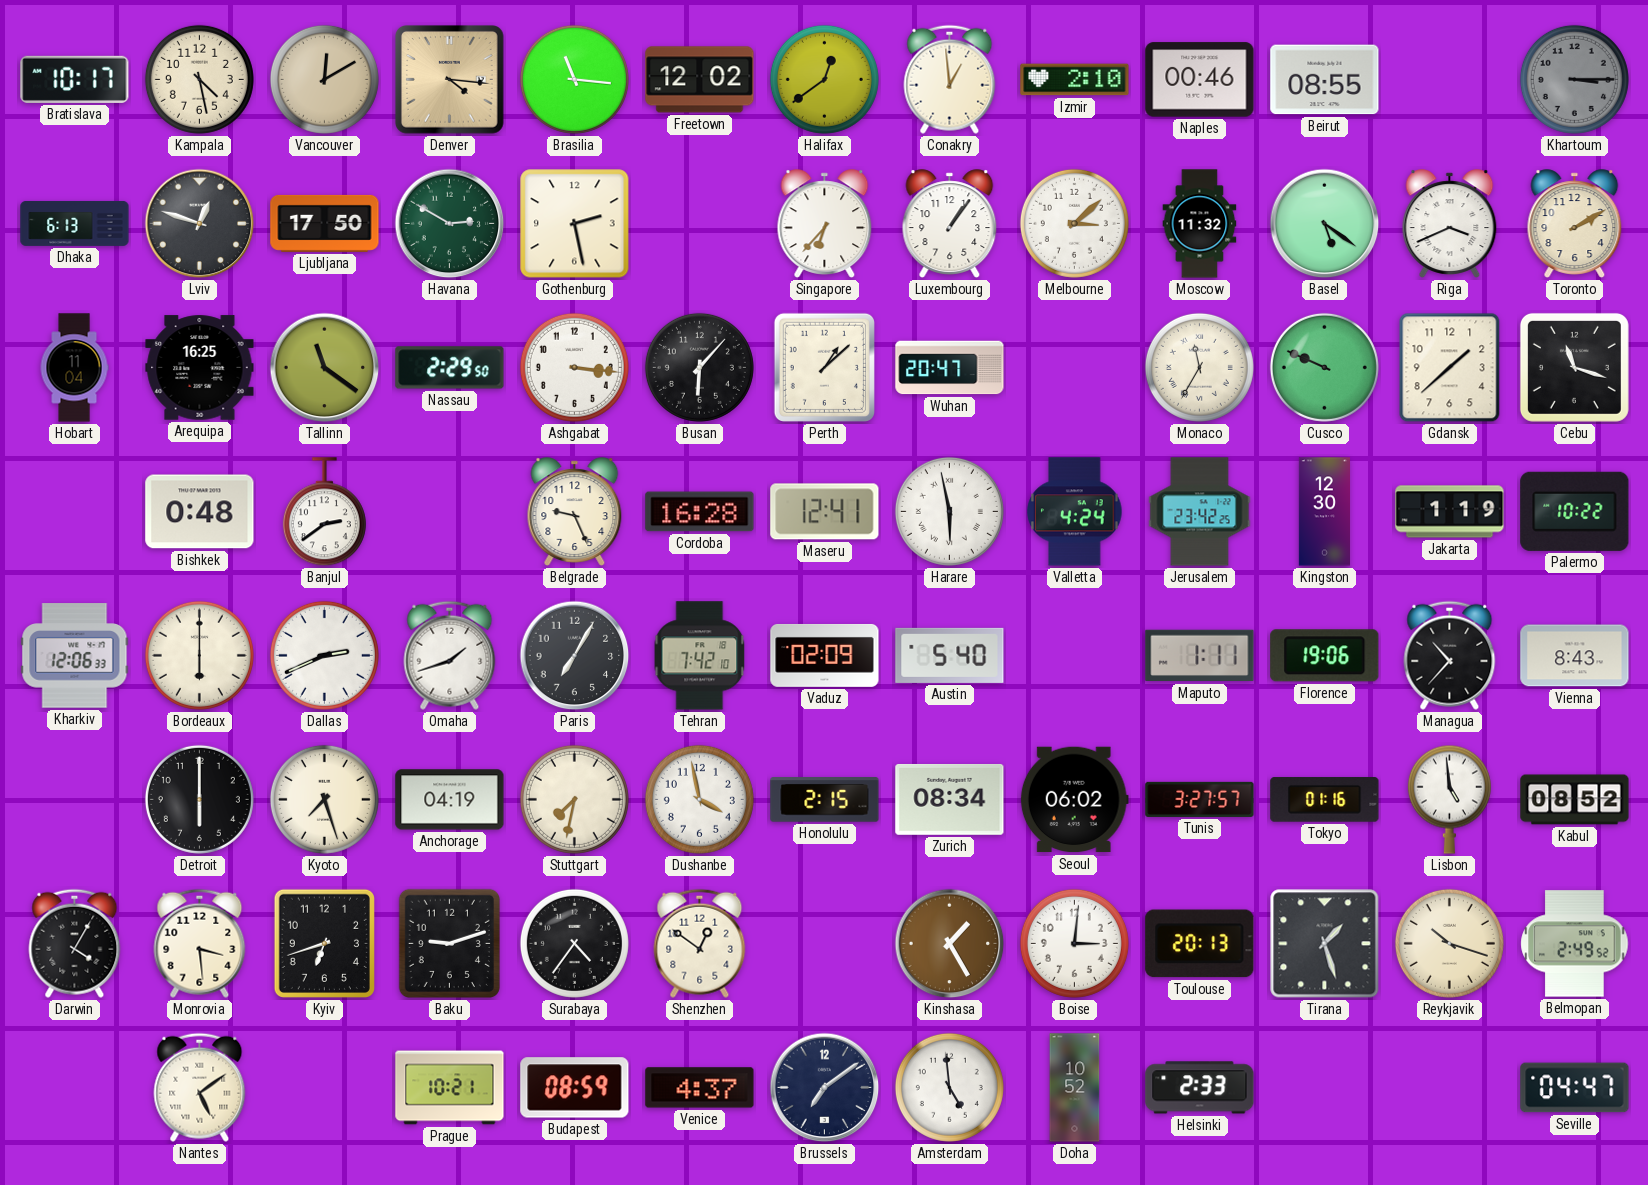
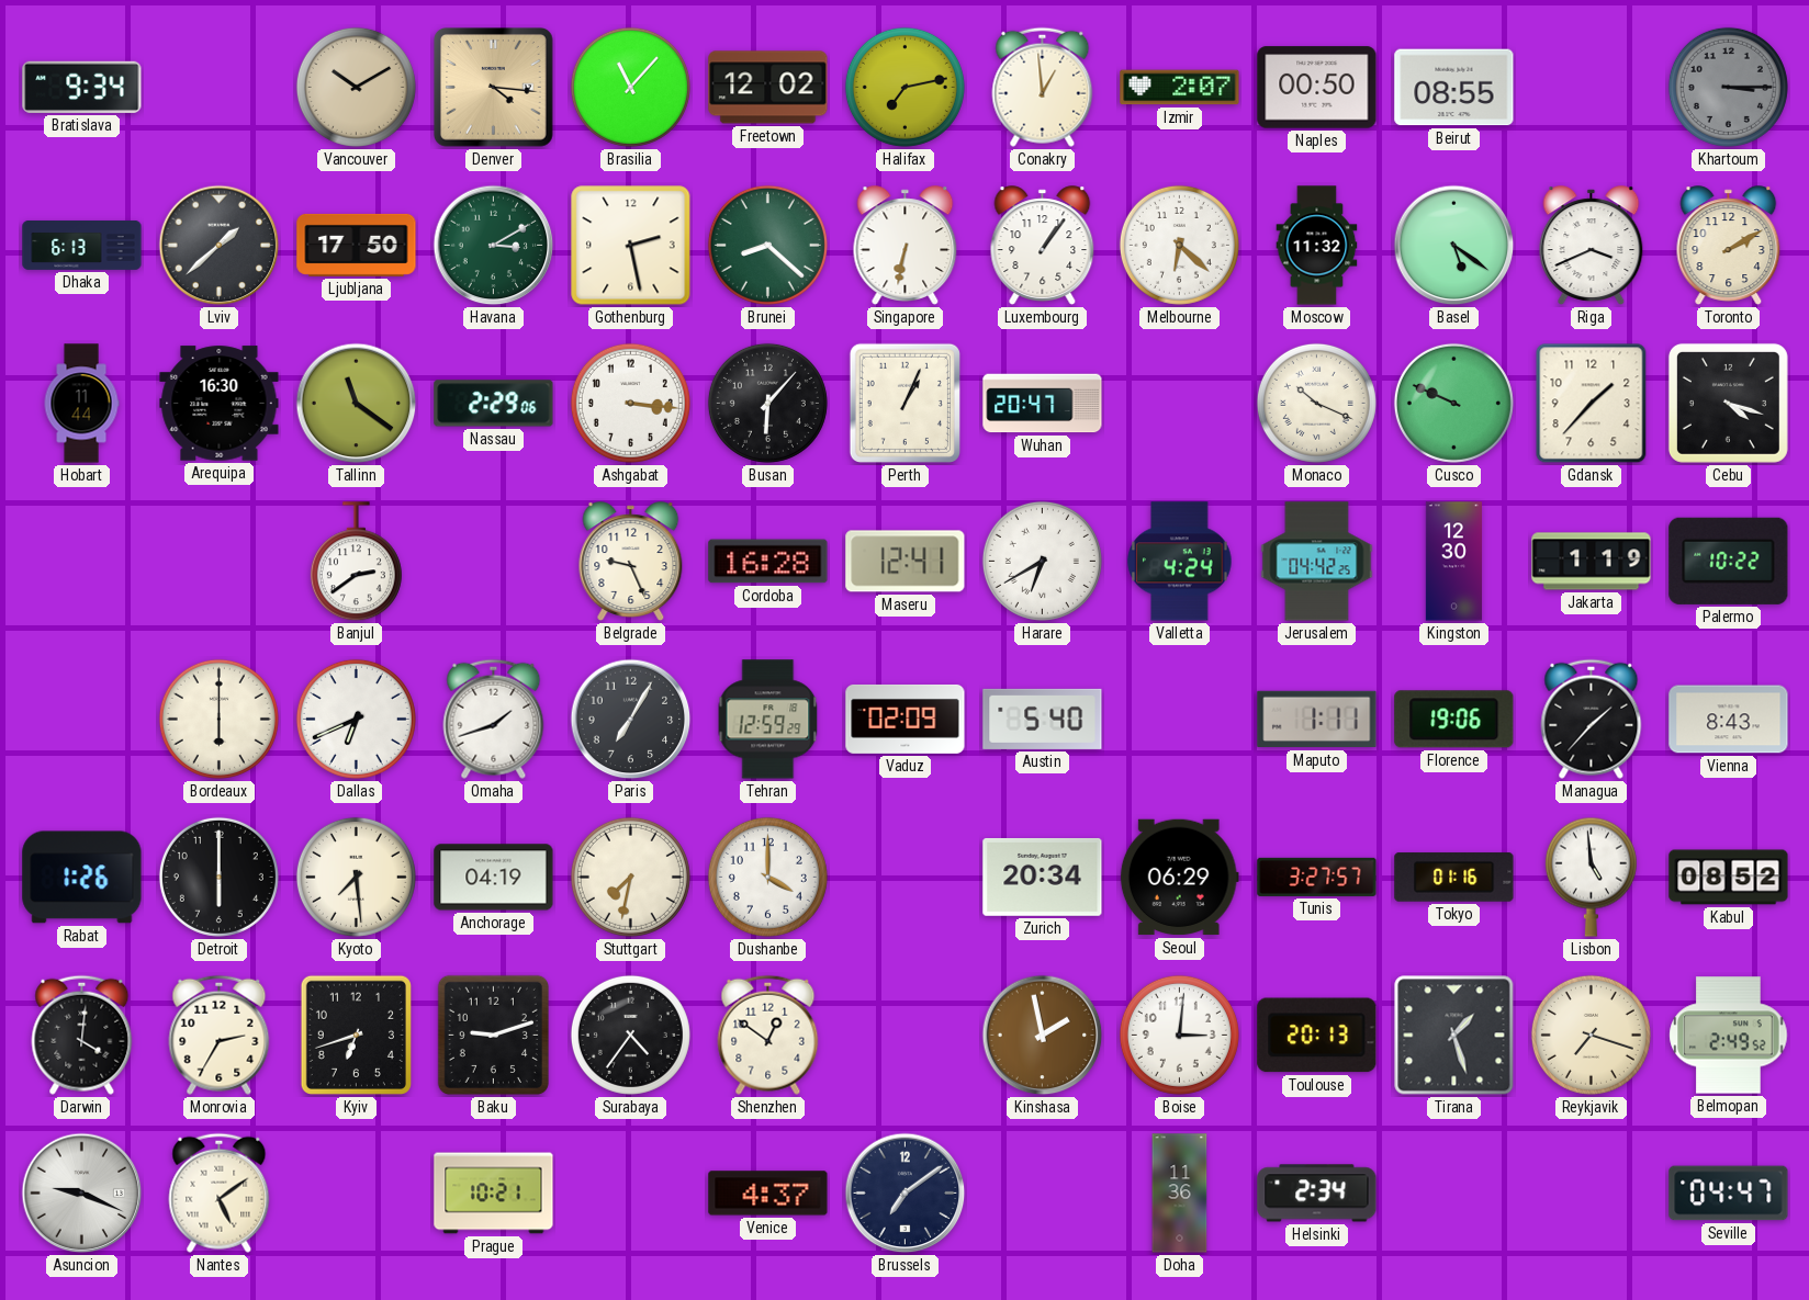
Bratislava: 10:17 -> 9:34
Kampala: 4:28 -> none
Vancouver: 12:10 -> 10:10
Brasilia: 11:16 -> 11:07
Halifax: 12:39 -> 7:13
Izmir: 2:10 -> 2:07
Naples: 00:46 -> 00:50
Lviv: 12:48 -> 1:38
Havana: 2:50 -> 3:10
Brunei: none -> 8:22
Singapore: 6:37 -> 6:32
Melbourne: 3:08 -> 6:22
Hobart: 11:04 -> 11:44
Arequipa: 16:25 -> 16:30
Nassau: 2:29:50 -> 2:29:06
Perth: 1:08 -> 1:04
Monaco: 11:35 -> 10:19
Gdansk: 1:38 -> 1:37
Cebu: 11:18 -> 4:18
Bishkek: 0:48 -> none
Harare: 5:58 -> 6:40
Jerusalem: 23:42 -> 04:42
Kharkiv: 12:06 -> none
Dallas: 2:41 -> 6:41
Tehran: 7:42 -> 12:59
Managua: 10:37 -> 1:37
Rabat: none -> 1:26
Kyoto: 7:27 -> 7:29
Dushanbe: 3:58 -> 4:00
Honolulu: 2:15 -> none
Zurich: 08:34 -> 20:34
Seoul: 06:02 -> 06:29
Darwin: 4:05 -> 4:01
Monrovia: 3:29 -> 2:35
Kinshasa: 1:25 -> 1:58
Reykjavik: 10:18 -> 7:18
Asuncion: none -> 9:19
Budapest: 08:59 -> none
Amsterdam: 4:59 -> none
Doha: 10:52 -> 11:36
Helsinki: 2:33 -> 2:34
